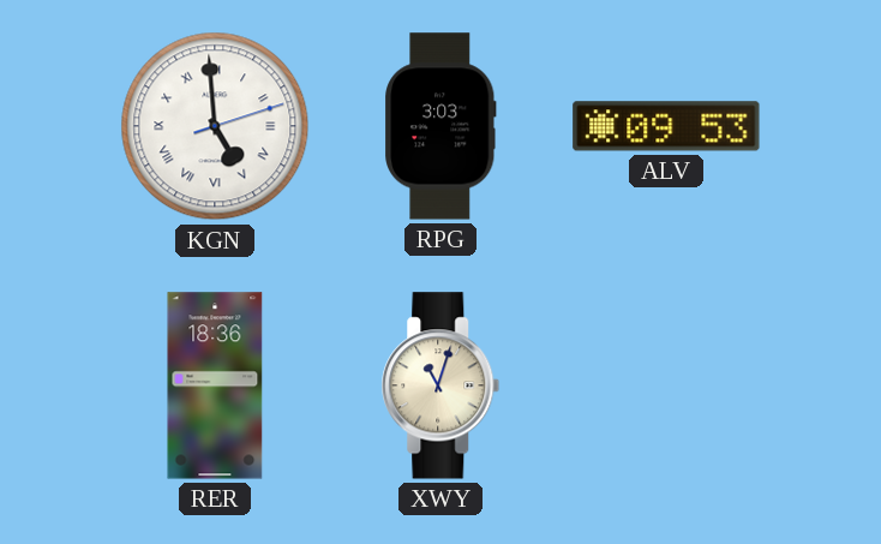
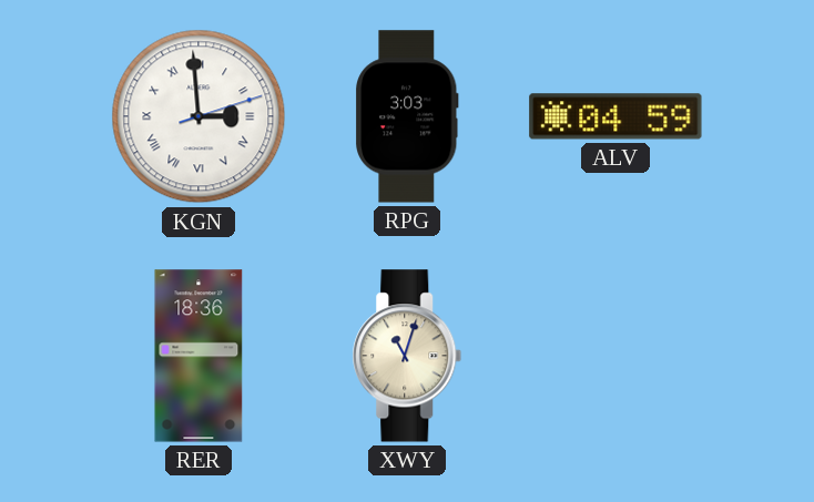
KGN: 4:59 -> 2:59
ALV: 09:53 -> 04:59
